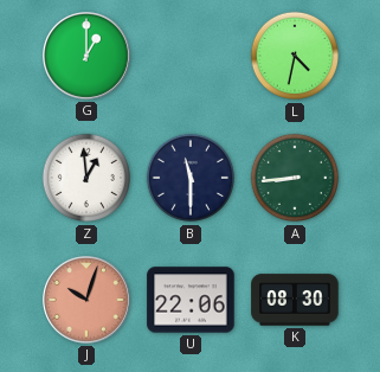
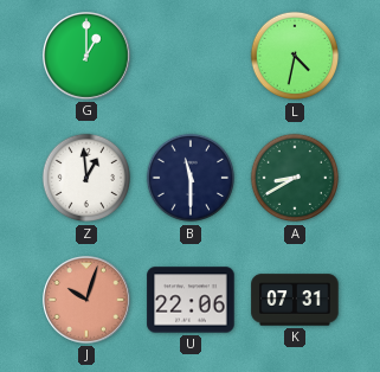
A: 8:44 -> 8:40
K: 08:30 -> 07:31
